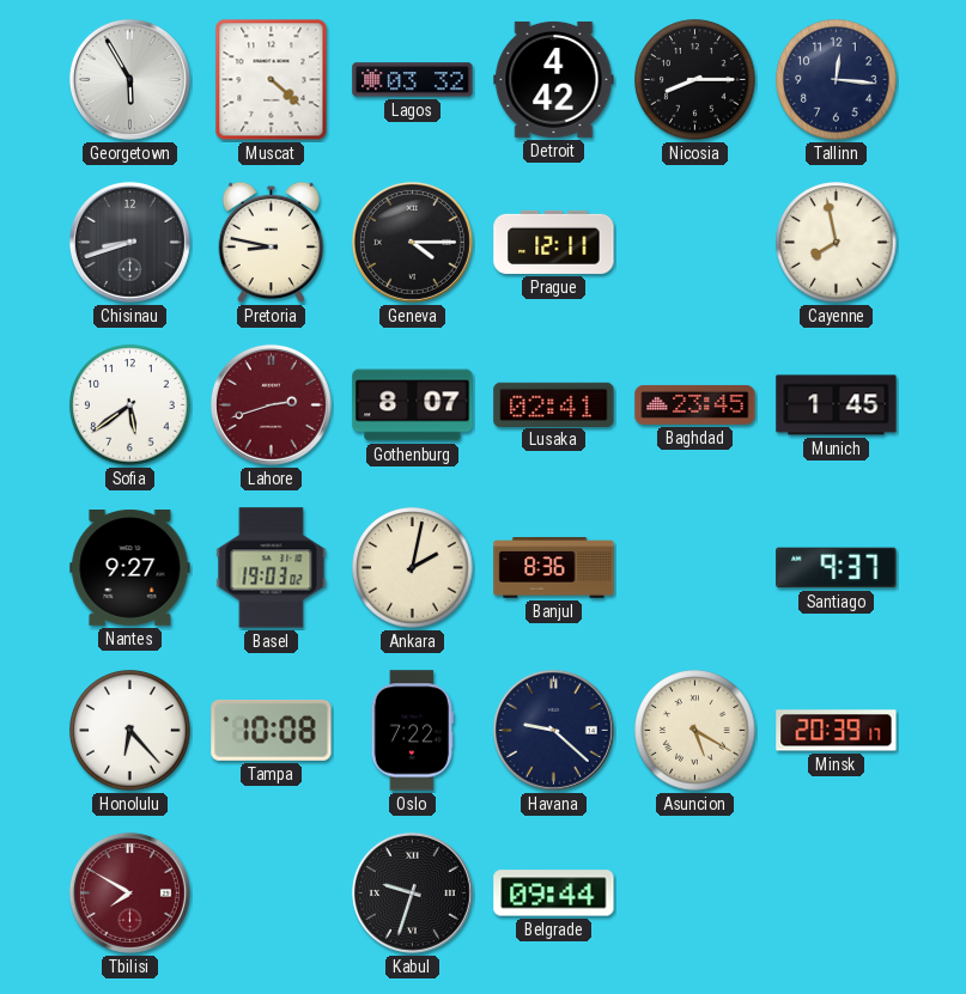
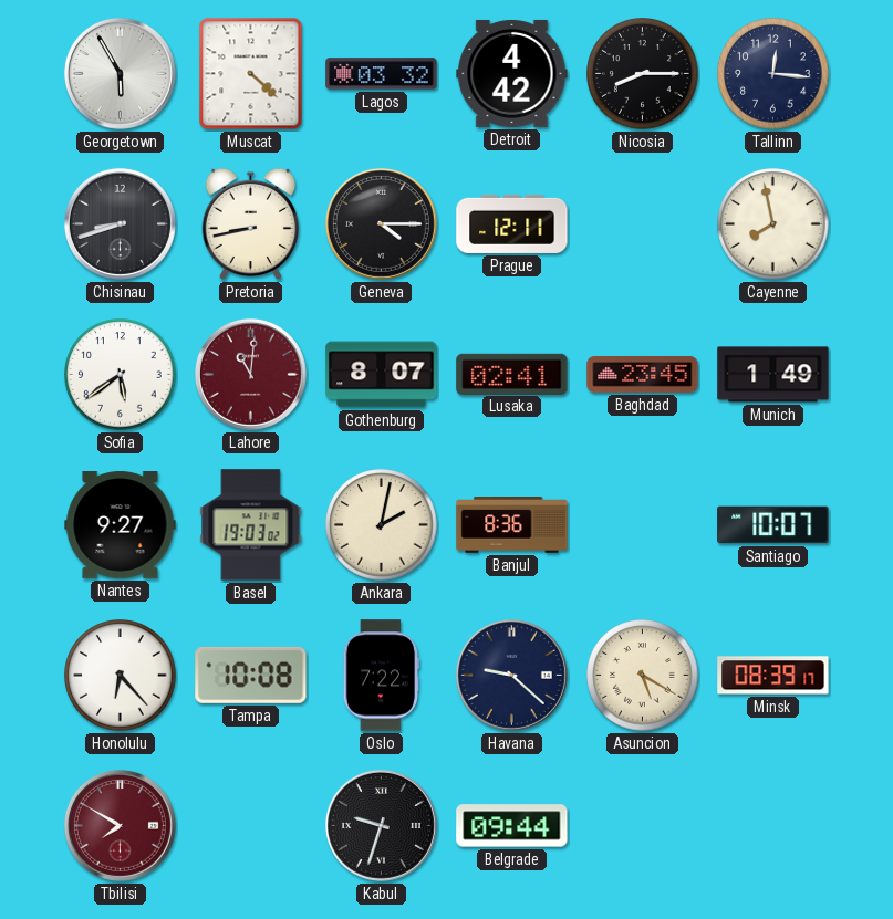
Pretoria: 8:47 -> 8:43
Lahore: 2:42 -> 11:01
Munich: 1:45 -> 1:49
Santiago: 9:37 -> 10:07
Minsk: 20:39 -> 08:39
